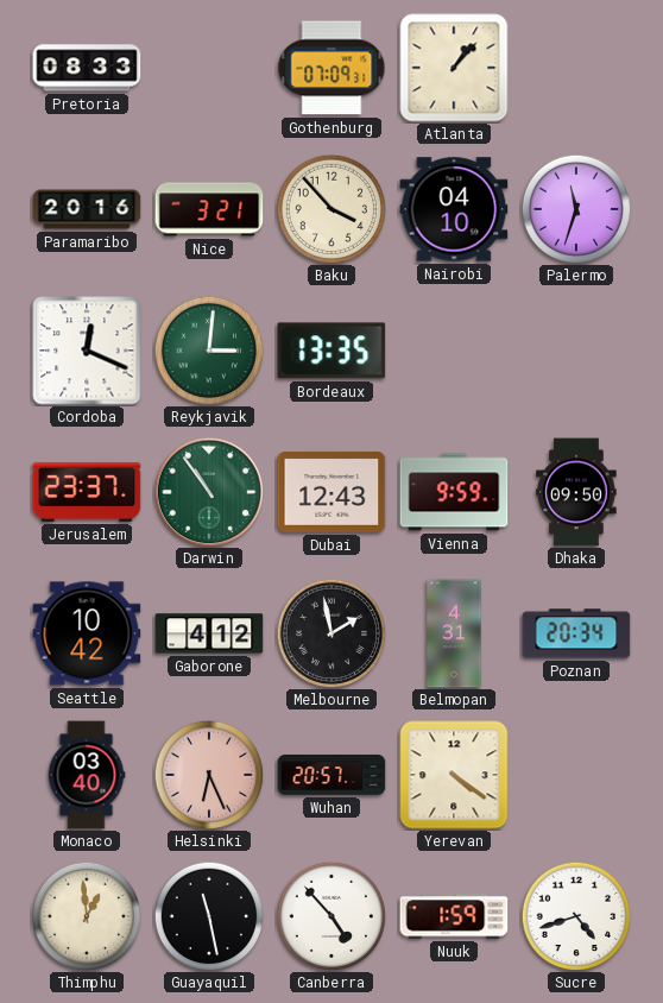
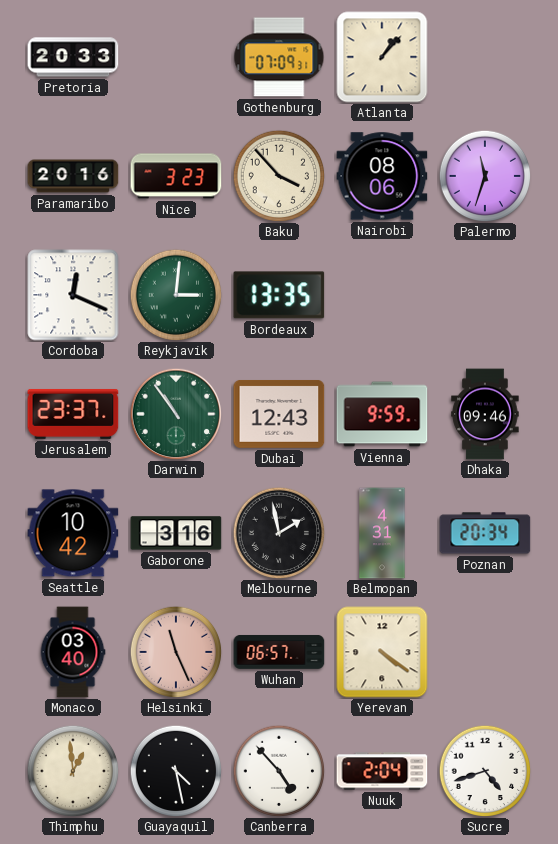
Pretoria: 08:33 -> 20:33
Nice: 3:21 -> 3:23
Nairobi: 04:10 -> 08:06
Dhaka: 09:50 -> 09:46
Gaborone: 4:12 -> 3:16
Helsinki: 6:26 -> 11:26
Wuhan: 20:57 -> 06:57
Guayaquil: 11:28 -> 4:28
Nuuk: 1:59 -> 2:04
